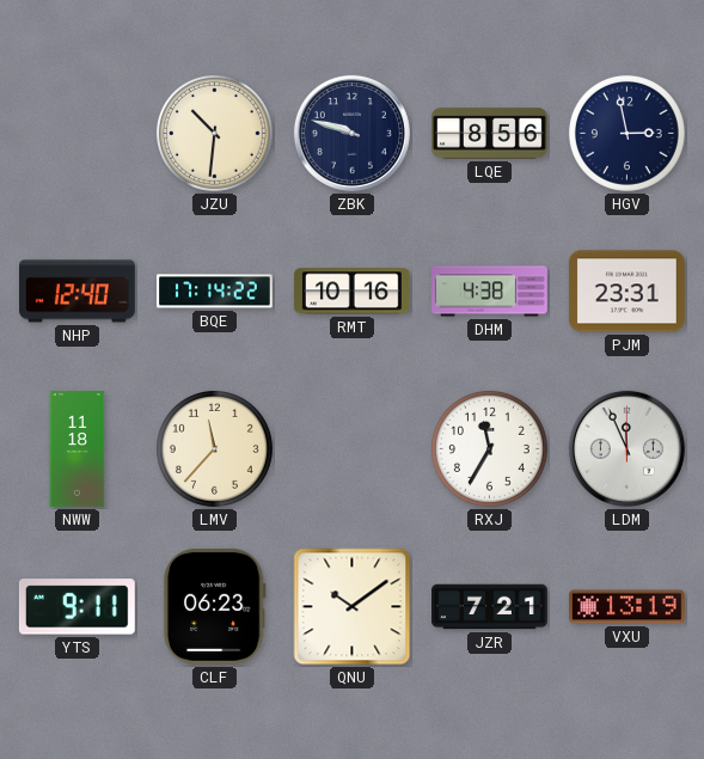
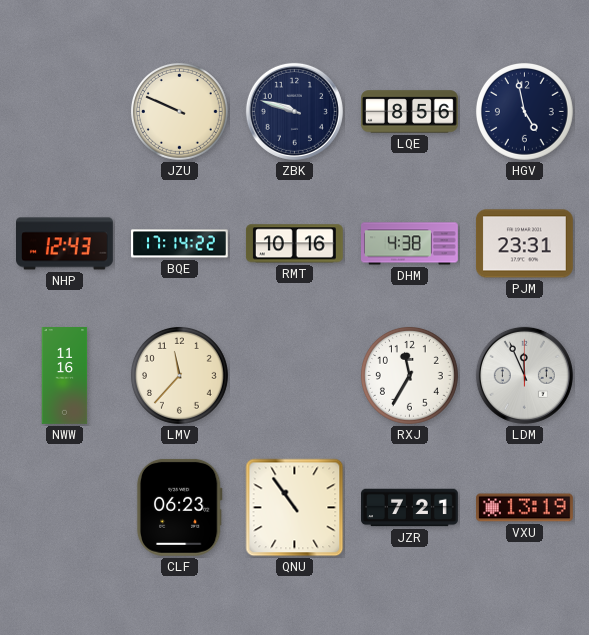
JZU: 10:31 -> 9:49
HGV: 2:58 -> 4:58
NHP: 12:40 -> 12:43
NWW: 11:18 -> 11:16
YTS: 9:11 -> none
QNU: 10:09 -> 10:54
